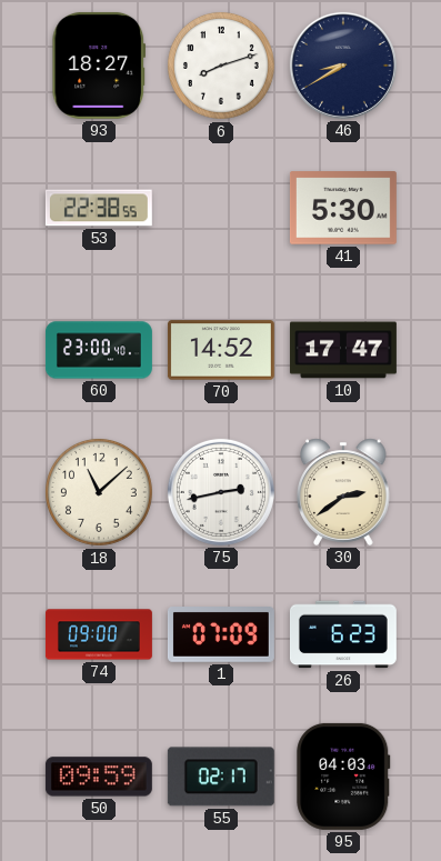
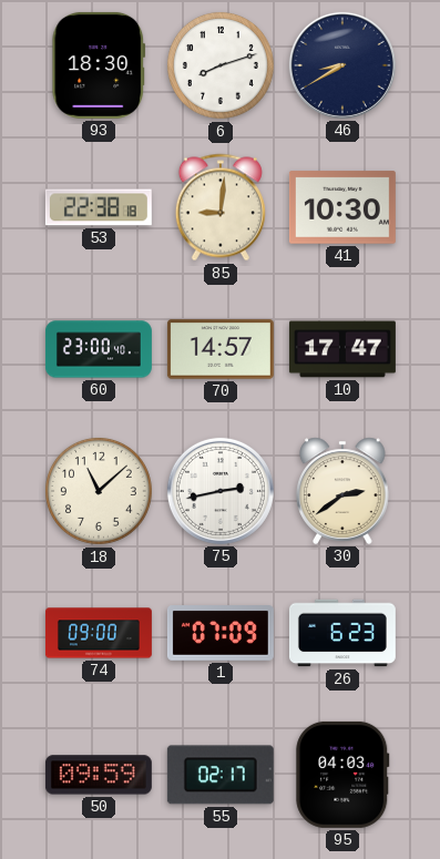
93: 18:27 -> 18:30
53: 22:38:55 -> 22:38:18
85: none -> 9:01
41: 5:30 -> 10:30
70: 14:52 -> 14:57
